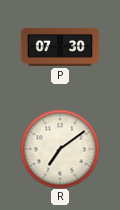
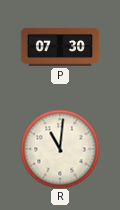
R: 7:09 -> 11:01
